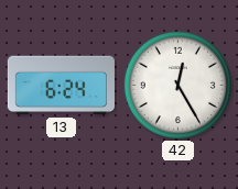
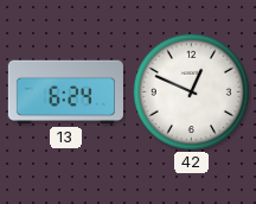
42: 12:25 -> 12:49
